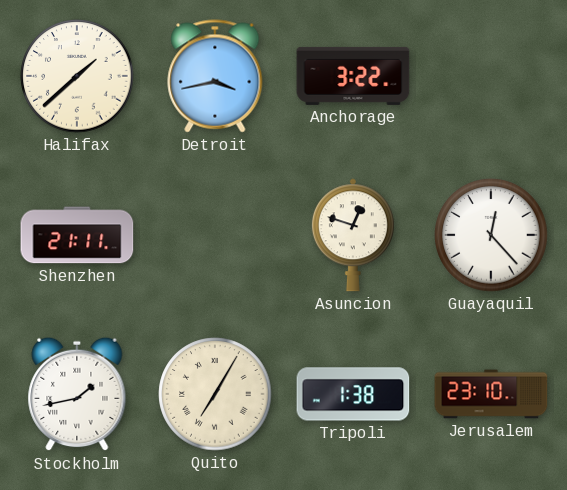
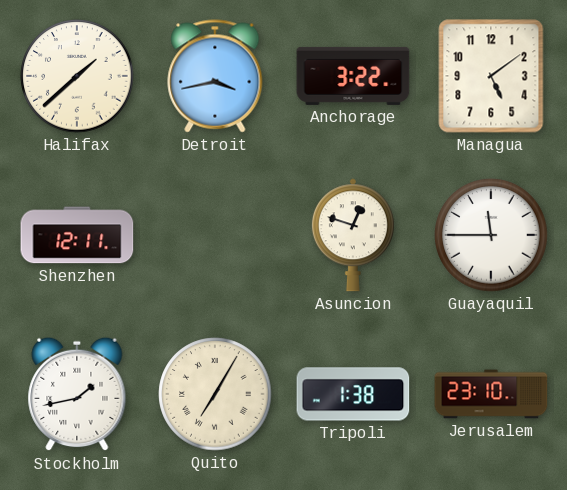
Managua: none -> 5:09
Shenzhen: 21:11 -> 12:11
Guayaquil: 12:23 -> 11:45
